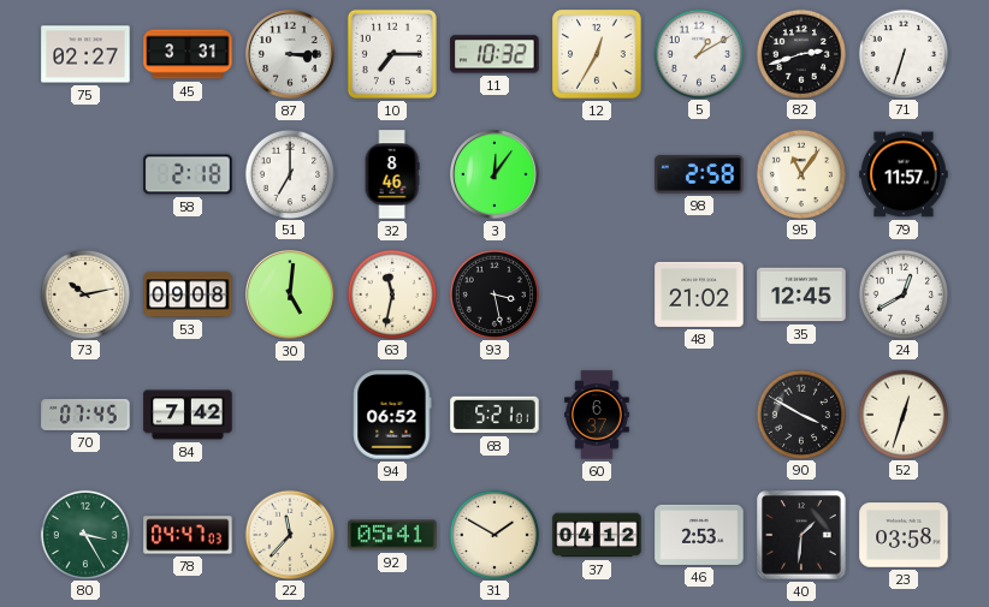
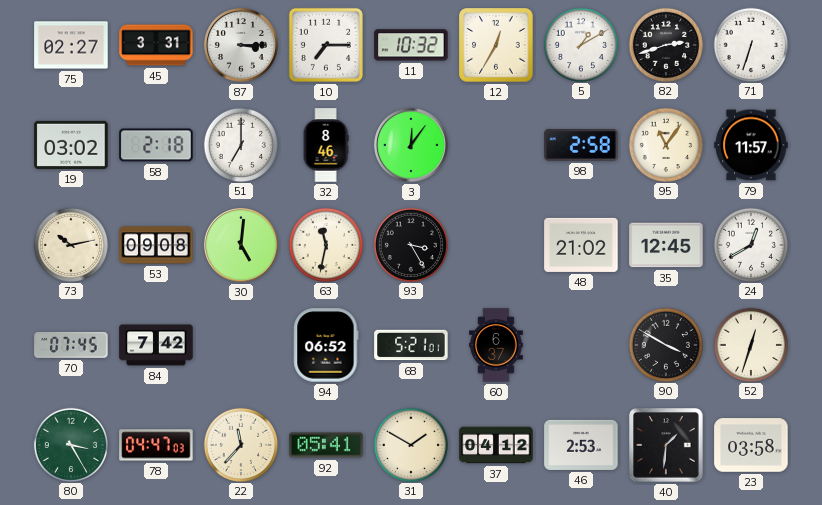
19: none -> 03:02
93: 3:28 -> 3:25
